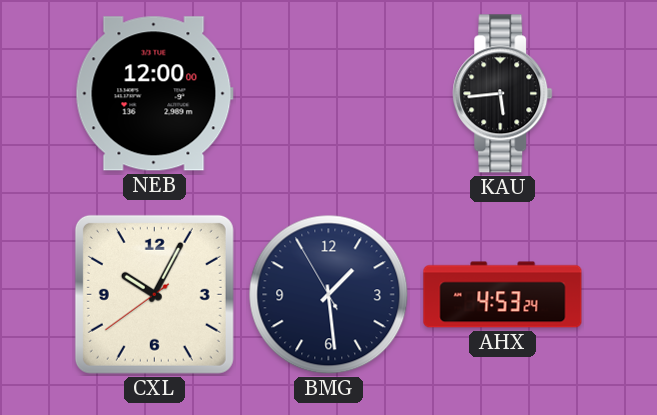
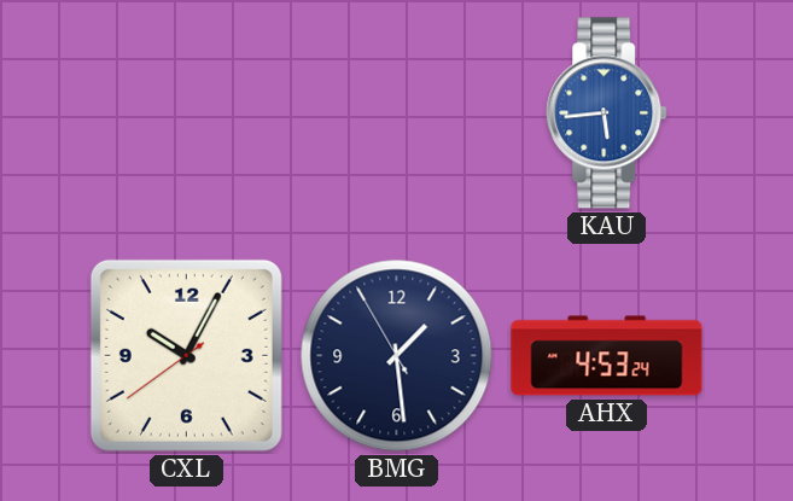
NEB: 12:00 -> none
KAU dial: black -> blue
